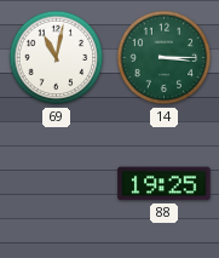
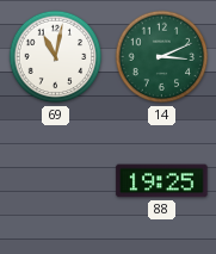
14: 3:15 -> 3:11
